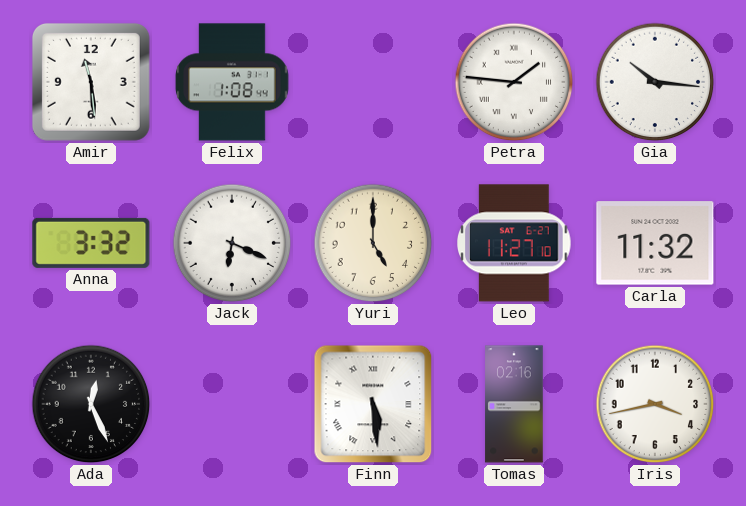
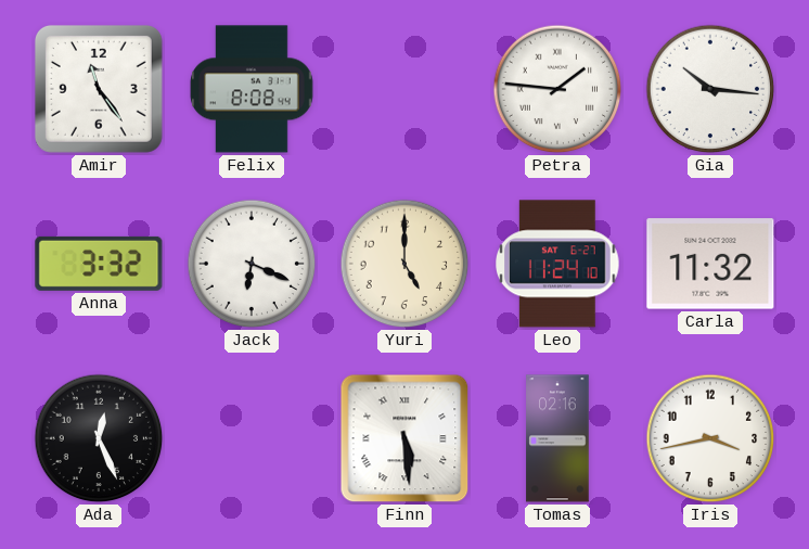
Amir: 11:29 -> 11:24
Felix: 1:08 -> 8:08
Leo: 11:27 -> 11:24
